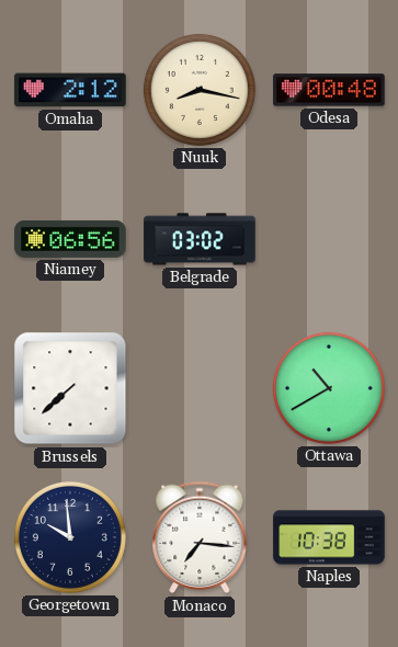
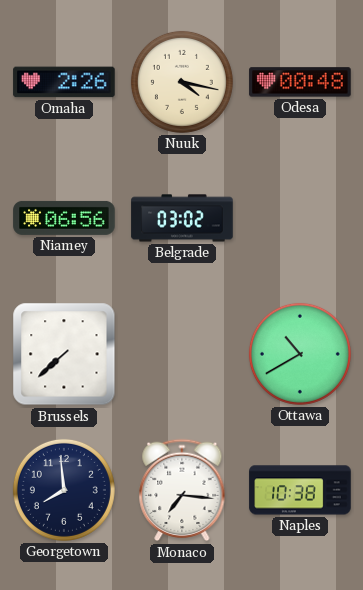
Omaha: 2:12 -> 2:26
Nuuk: 8:17 -> 4:17
Georgetown: 9:59 -> 7:59
